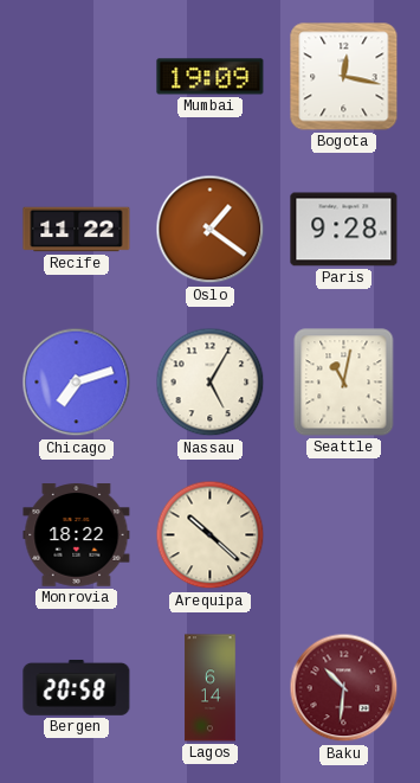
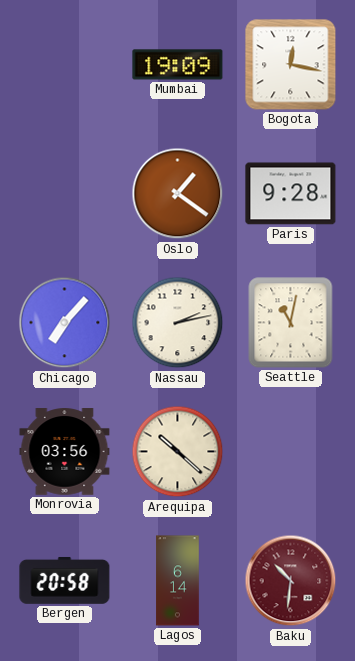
Recife: 11:22 -> none
Chicago: 7:12 -> 7:07
Nassau: 5:05 -> 2:13
Monrovia: 18:22 -> 03:56
